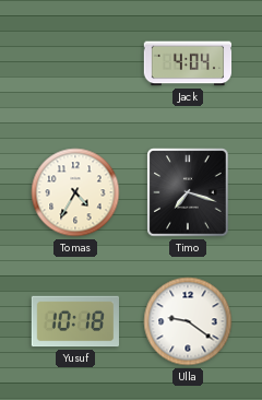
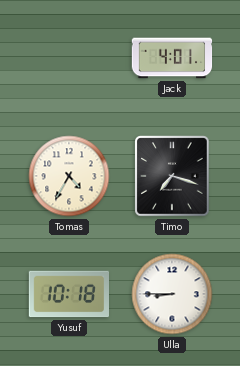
Jack: 4:04 -> 4:01
Ulla: 9:21 -> 8:45
